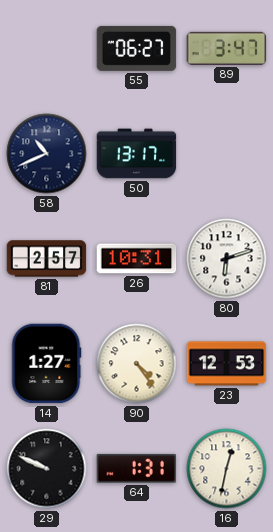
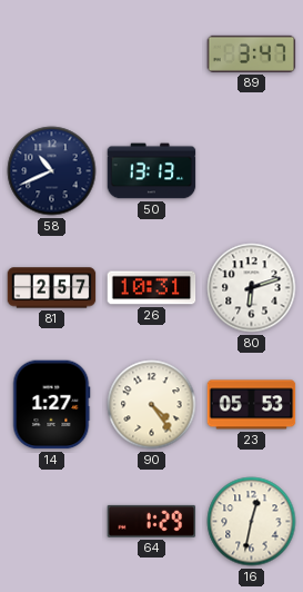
55: 06:27 -> none
50: 13:17 -> 13:13
23: 12:53 -> 05:53
29: 9:49 -> none
64: 1:31 -> 1:29
